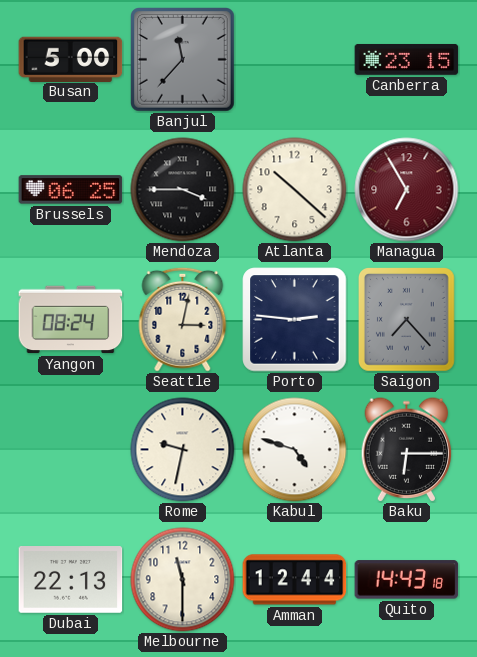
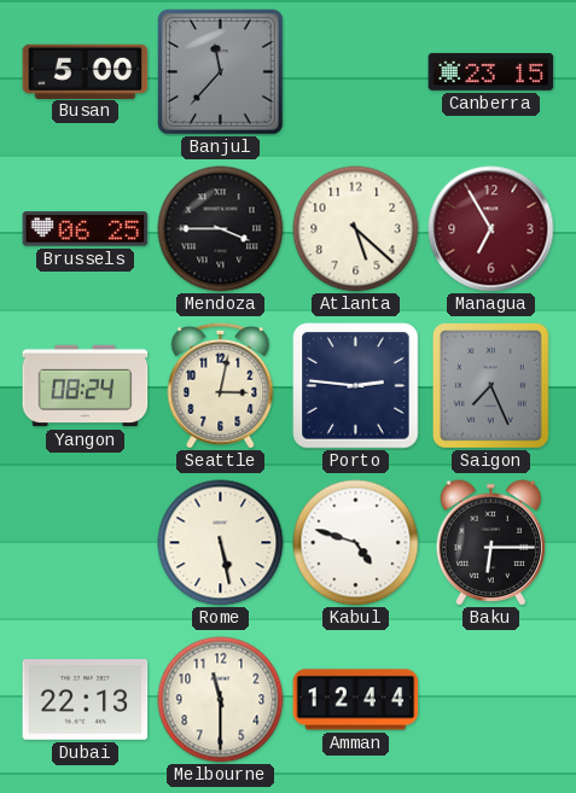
Atlanta: 10:22 -> 5:22
Saigon: 7:23 -> 7:26
Rome: 9:32 -> 5:28
Quito: 14:43 -> none
